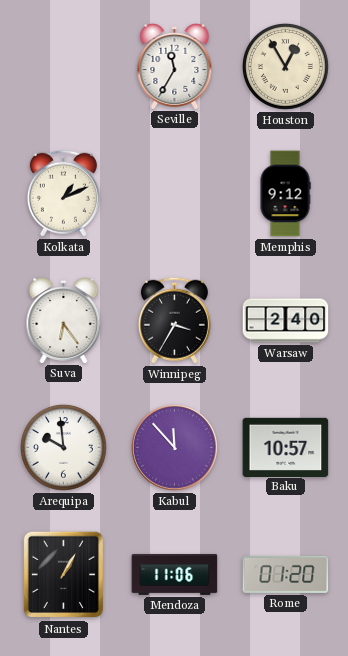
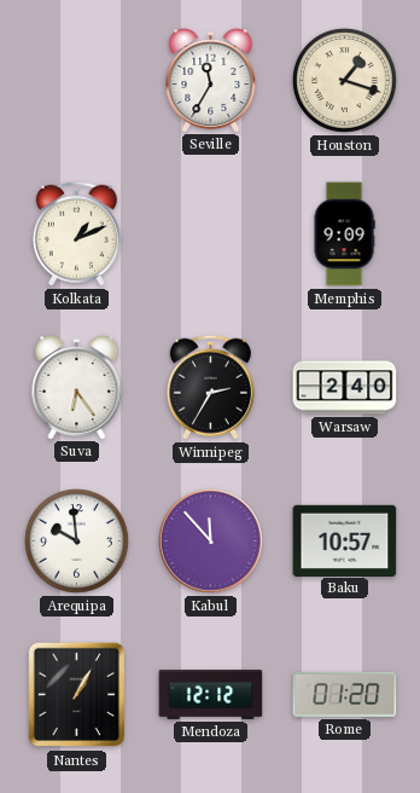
Houston: 12:55 -> 1:18
Memphis: 9:12 -> 9:09
Winnipeg: 3:35 -> 2:35
Mendoza: 11:06 -> 12:12
